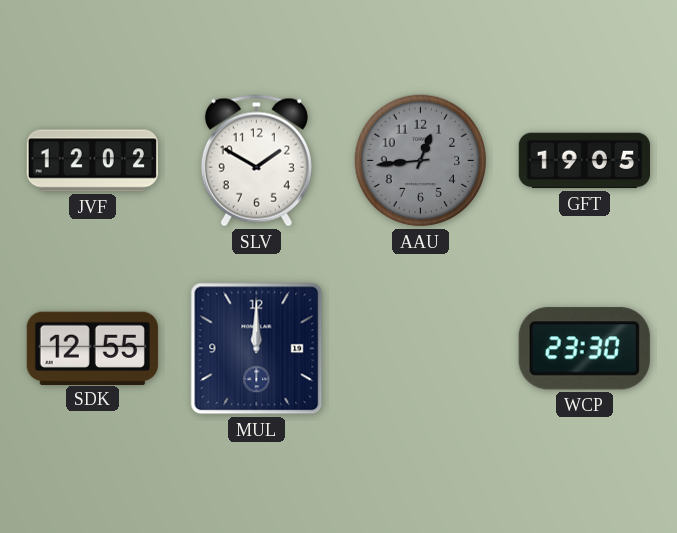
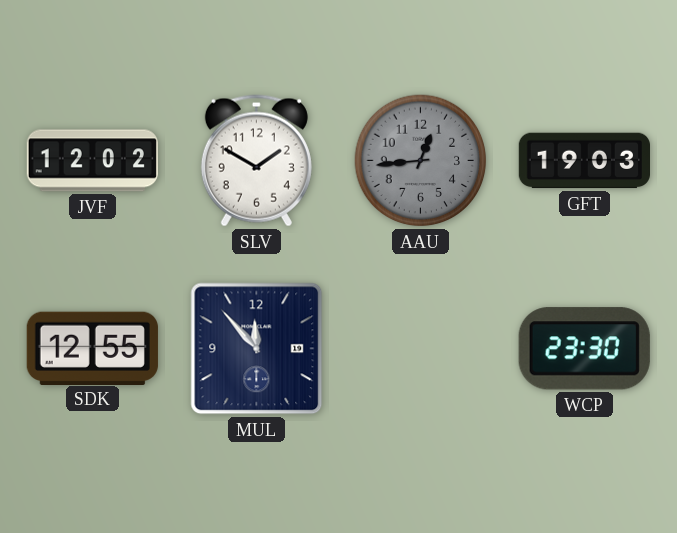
GFT: 19:05 -> 19:03
MUL: 12:00 -> 11:53
